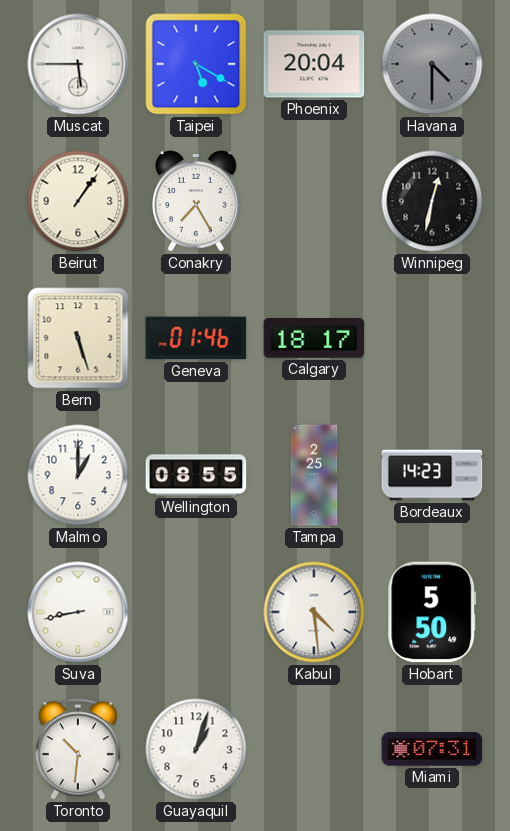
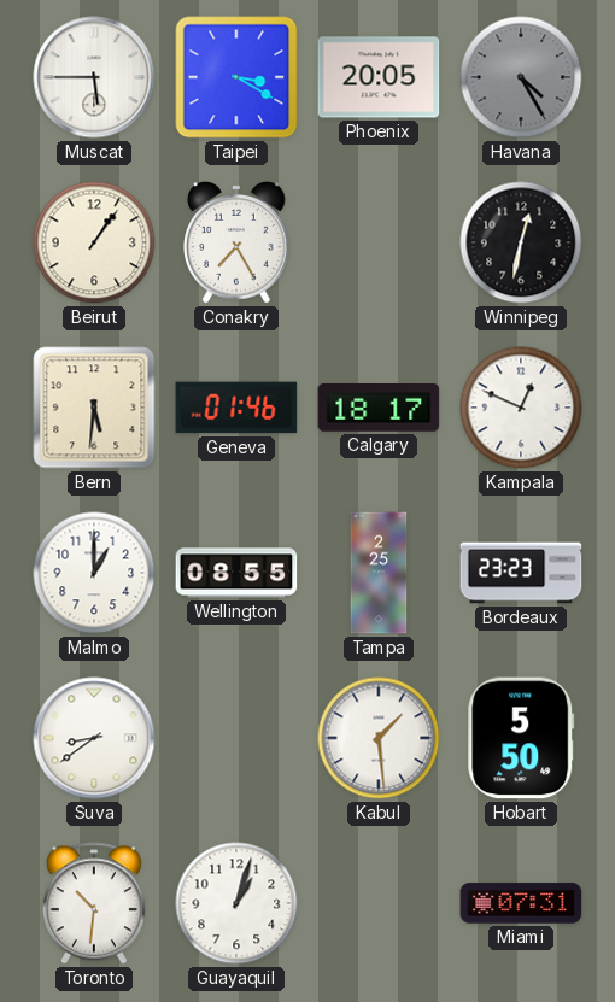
Taipei: 5:20 -> 3:20
Phoenix: 20:04 -> 20:05
Havana: 4:30 -> 4:25
Bern: 5:27 -> 5:31
Kampala: none -> 12:49
Bordeaux: 14:23 -> 23:23
Suva: 8:43 -> 8:39
Kabul: 4:29 -> 1:29
